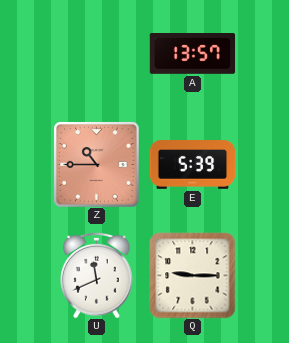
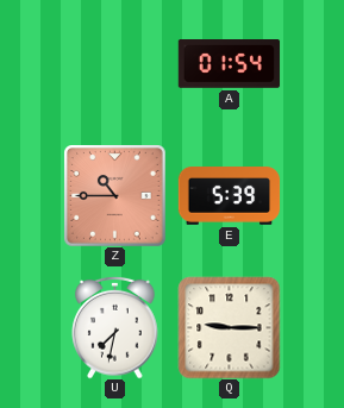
A: 13:57 -> 01:54
U: 11:41 -> 7:32
